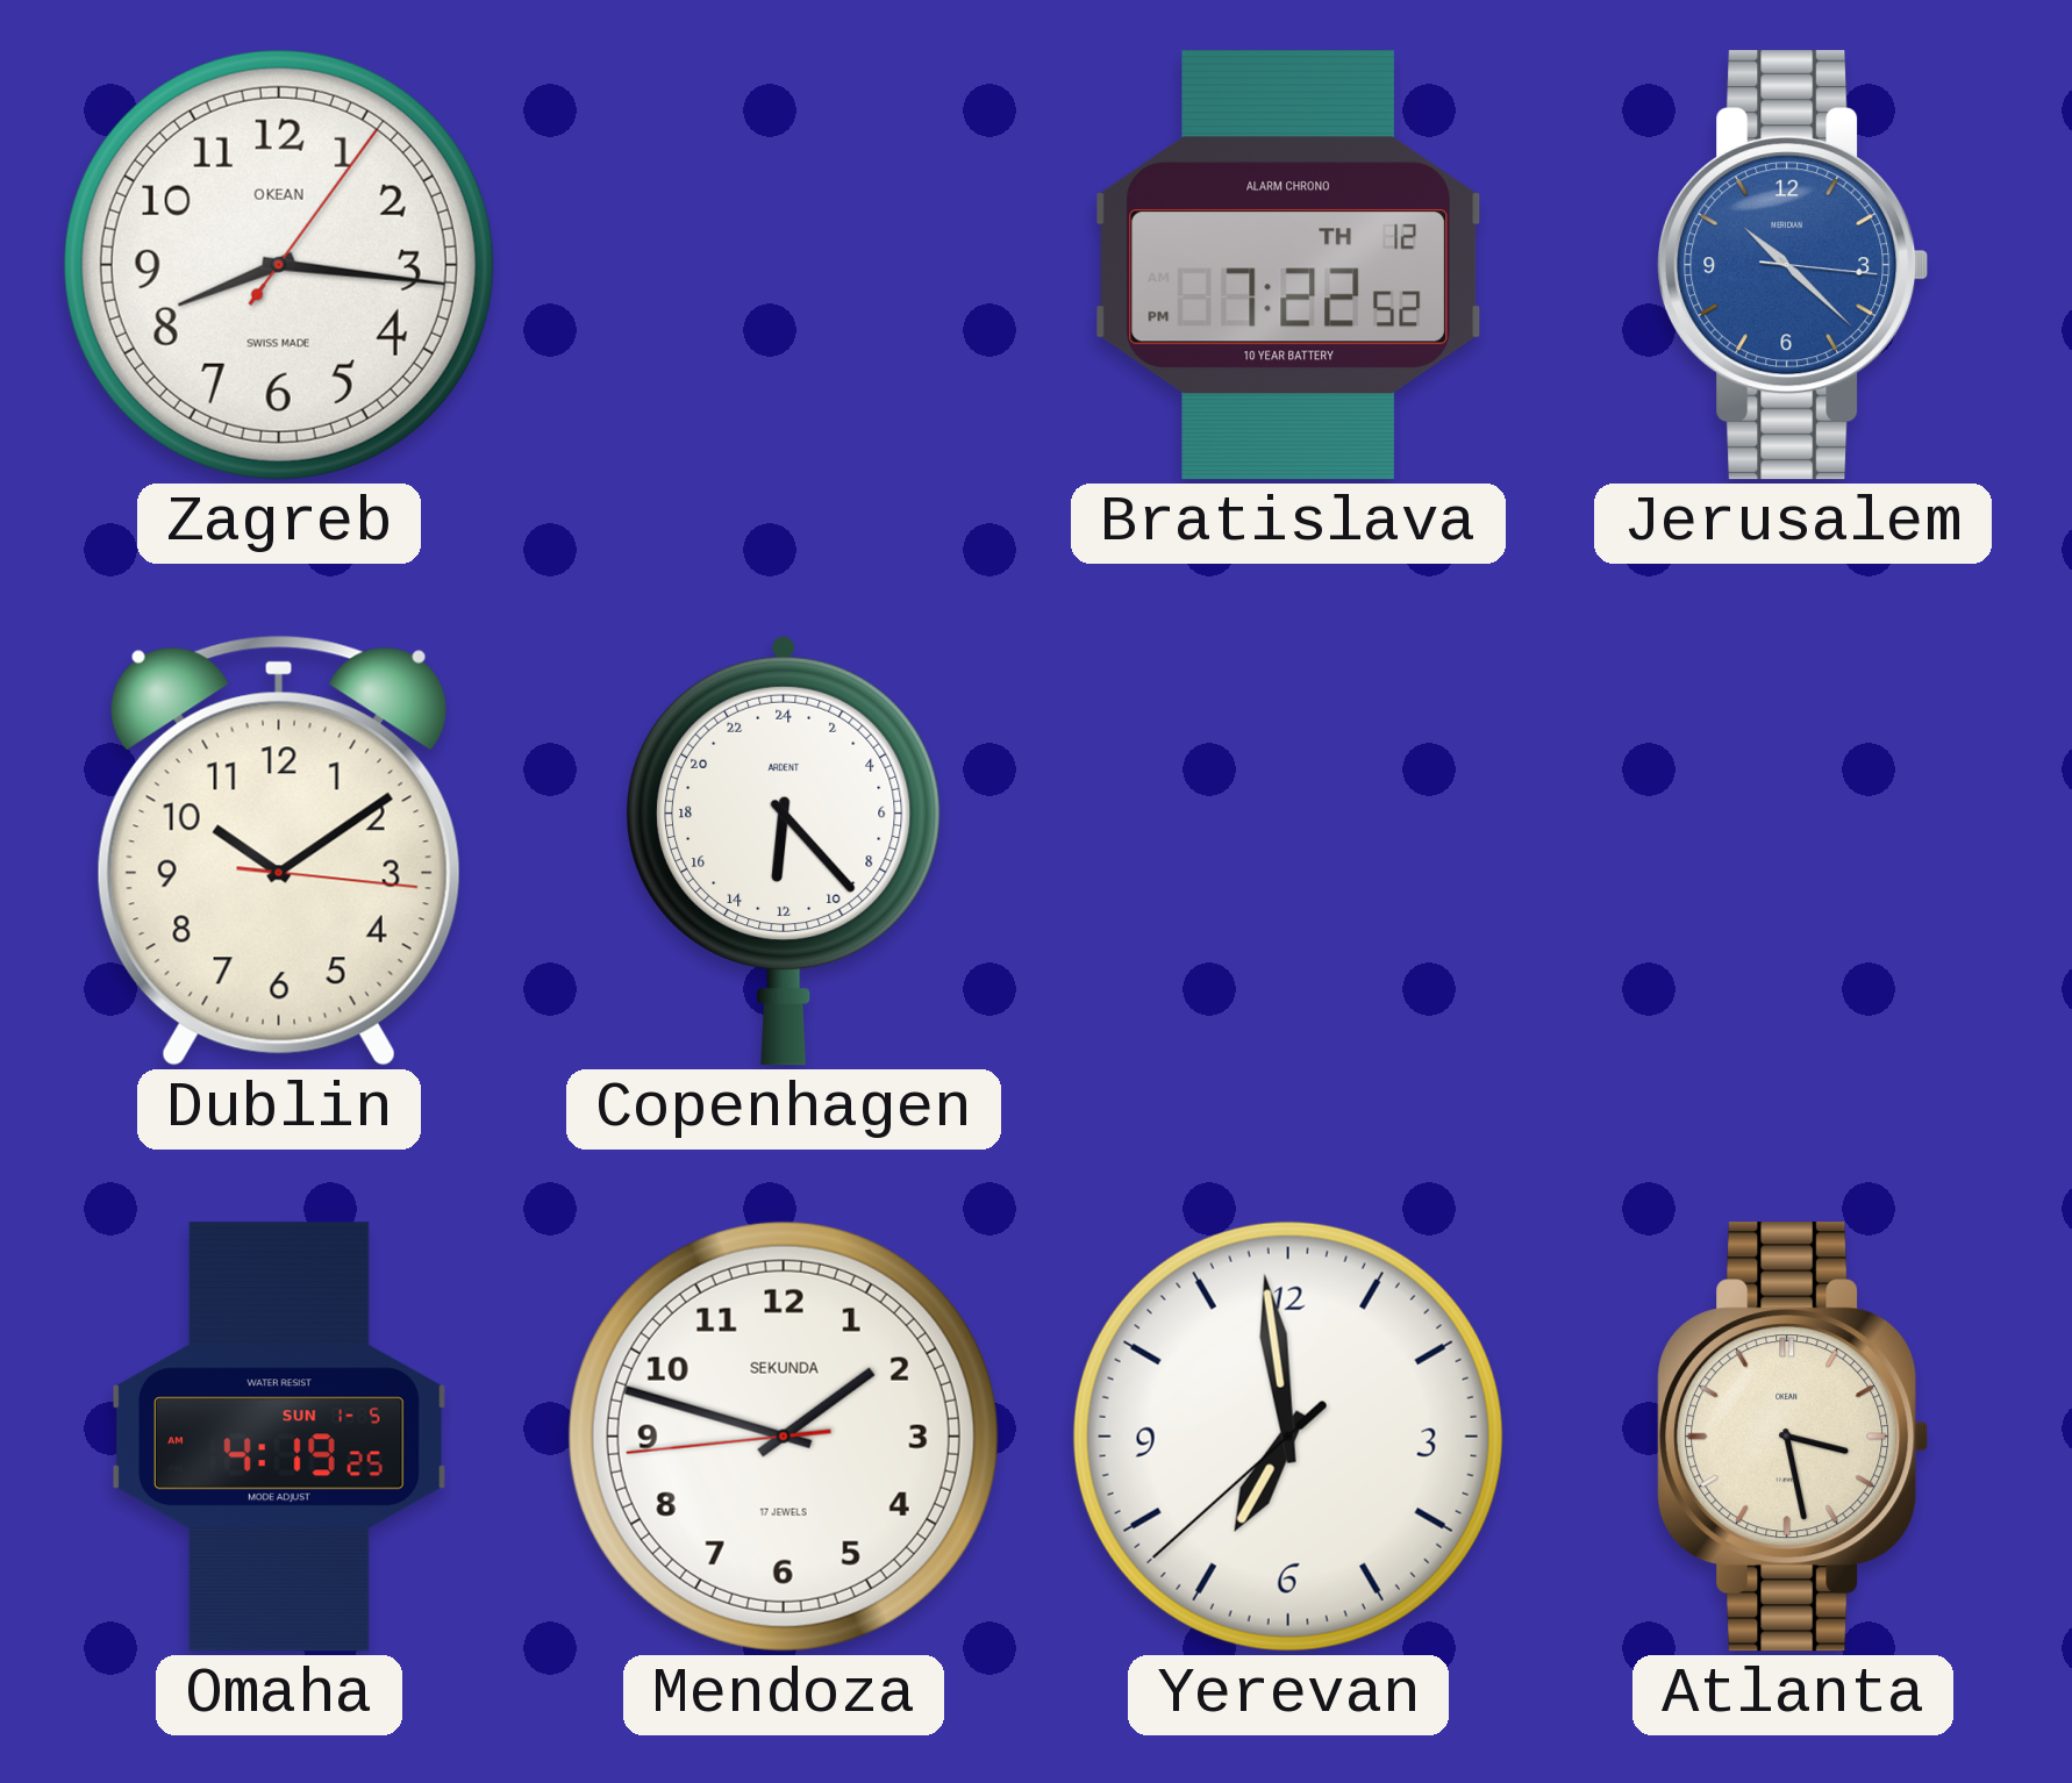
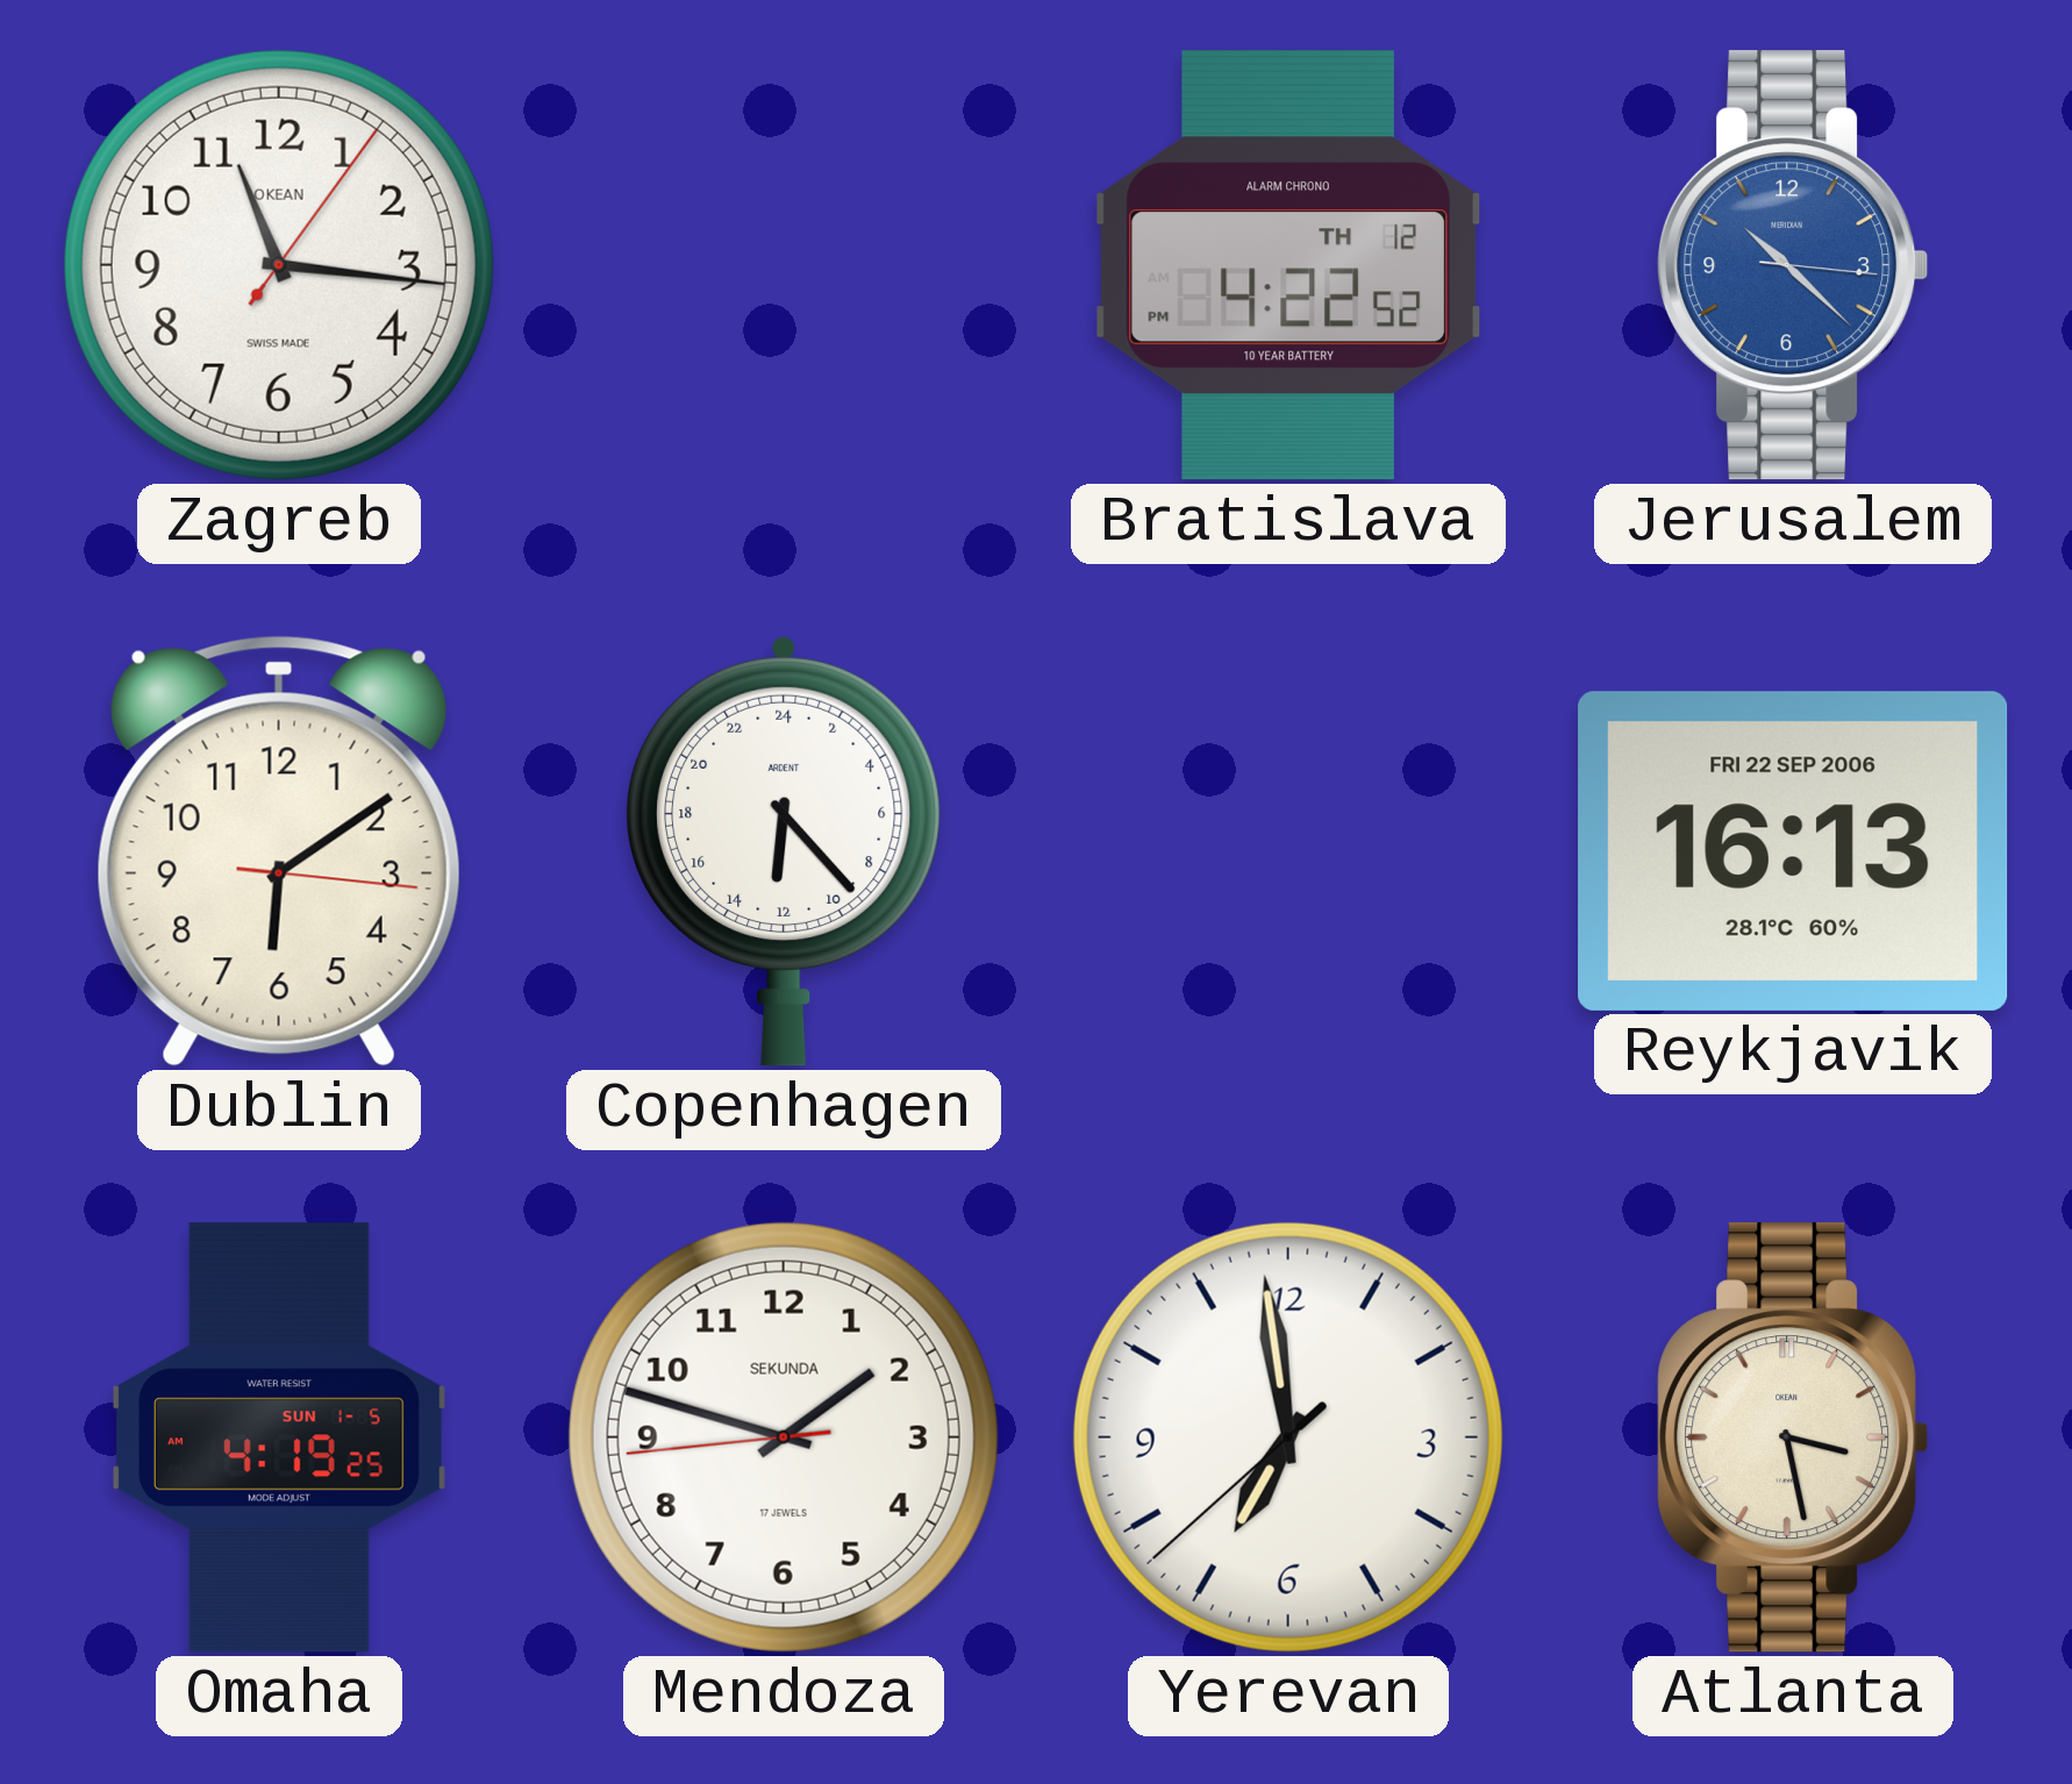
Zagreb: 8:16 -> 11:16
Bratislava: 7:22 -> 4:22
Dublin: 10:09 -> 6:09
Reykjavik: none -> 16:13
